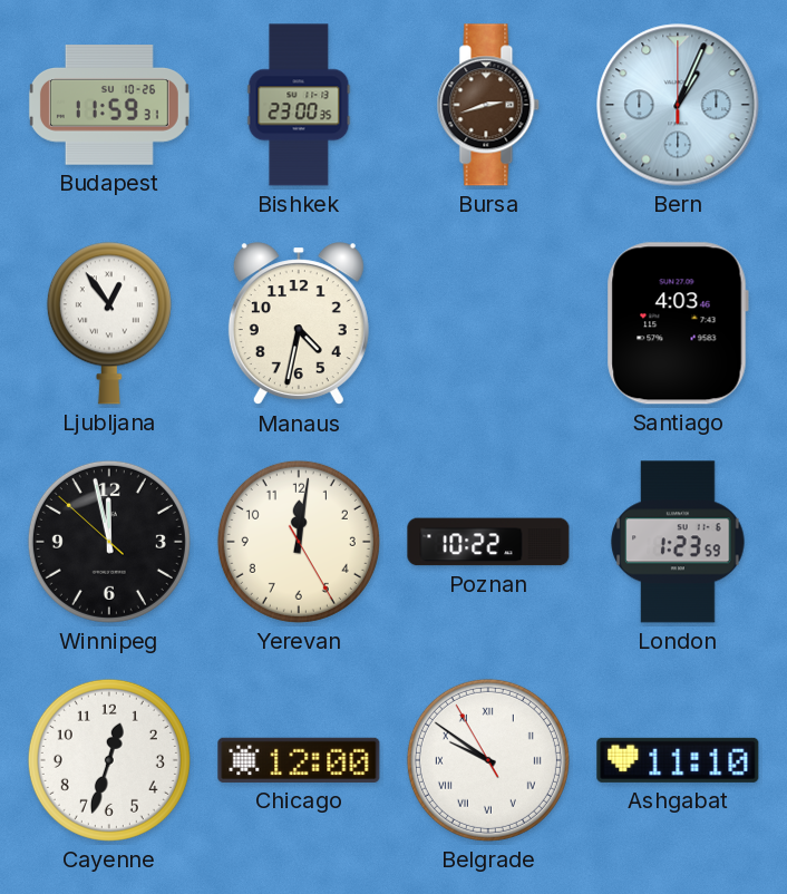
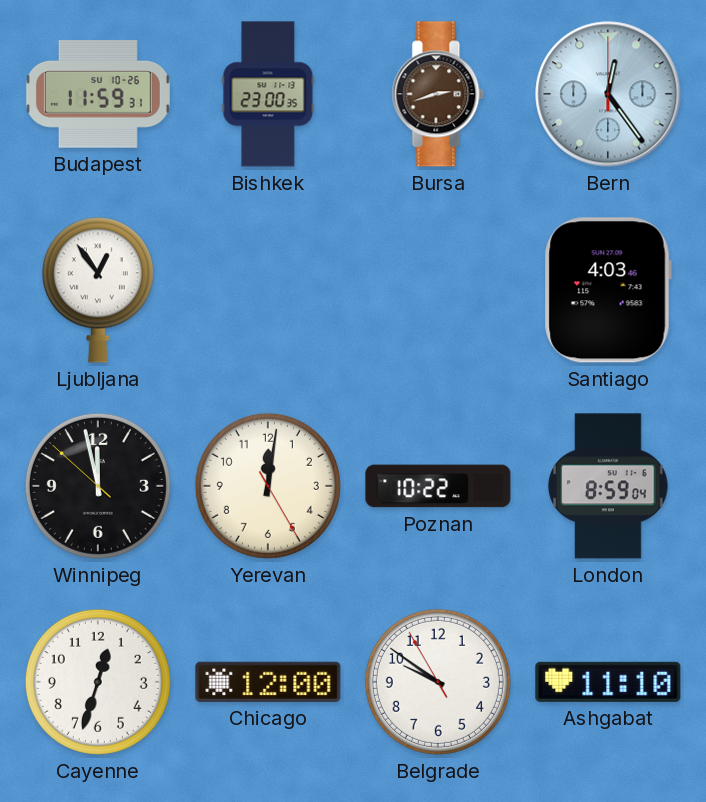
Bern: 1:04 -> 12:24
Manaus: 4:32 -> none
London: 1:23 -> 8:59
Belgrade numerals: Roman -> Arabic
